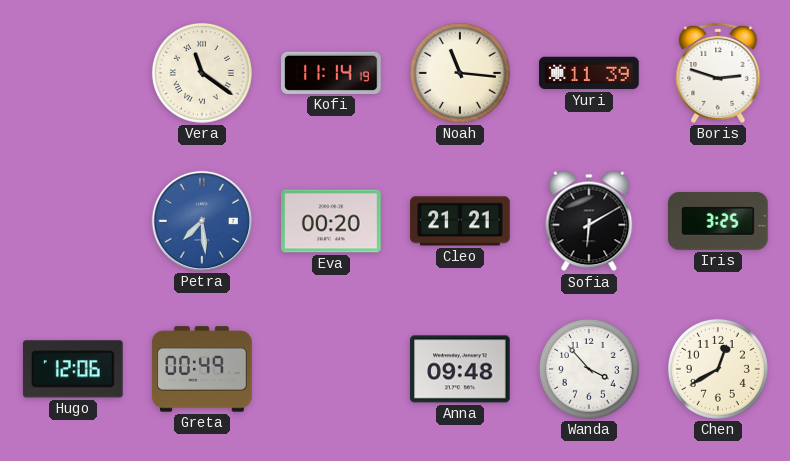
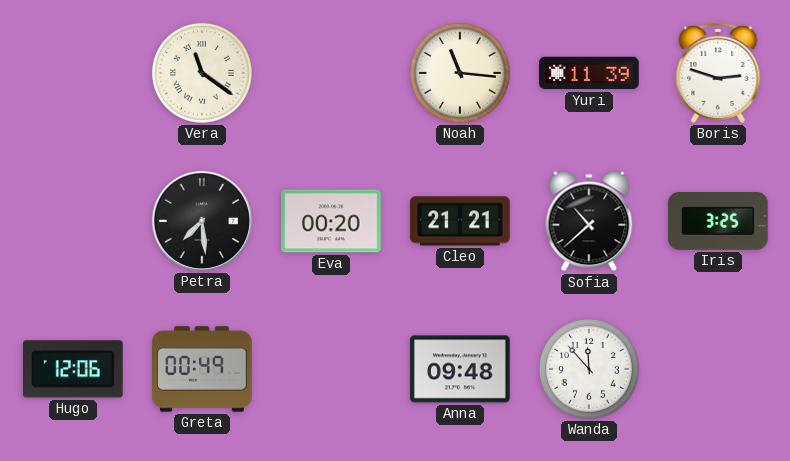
Kofi: 11:14 -> none
Petra dial: blue -> black
Sofia: 6:10 -> 10:38
Wanda: 3:53 -> 11:53
Chen: 12:40 -> none
